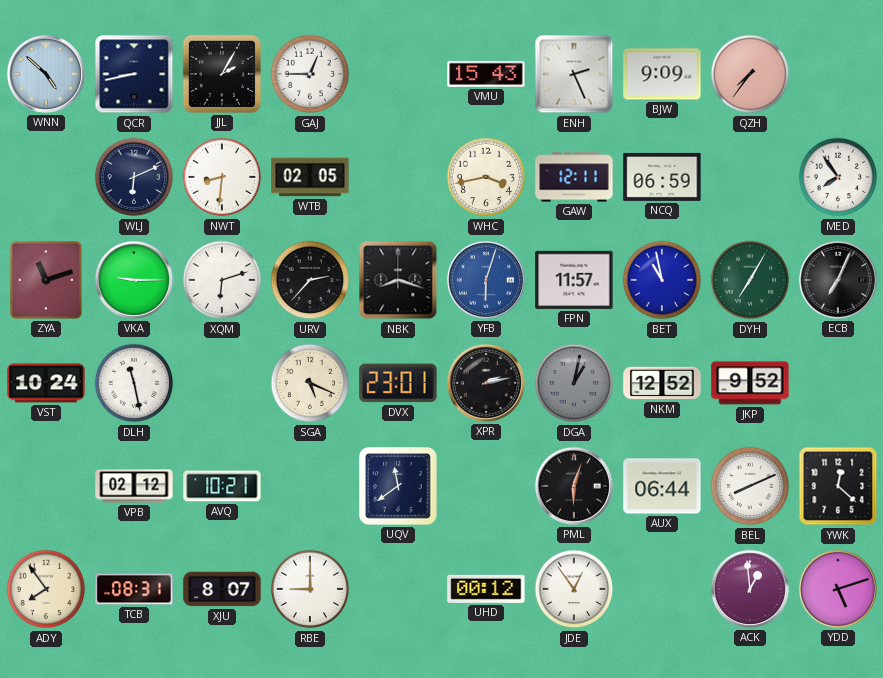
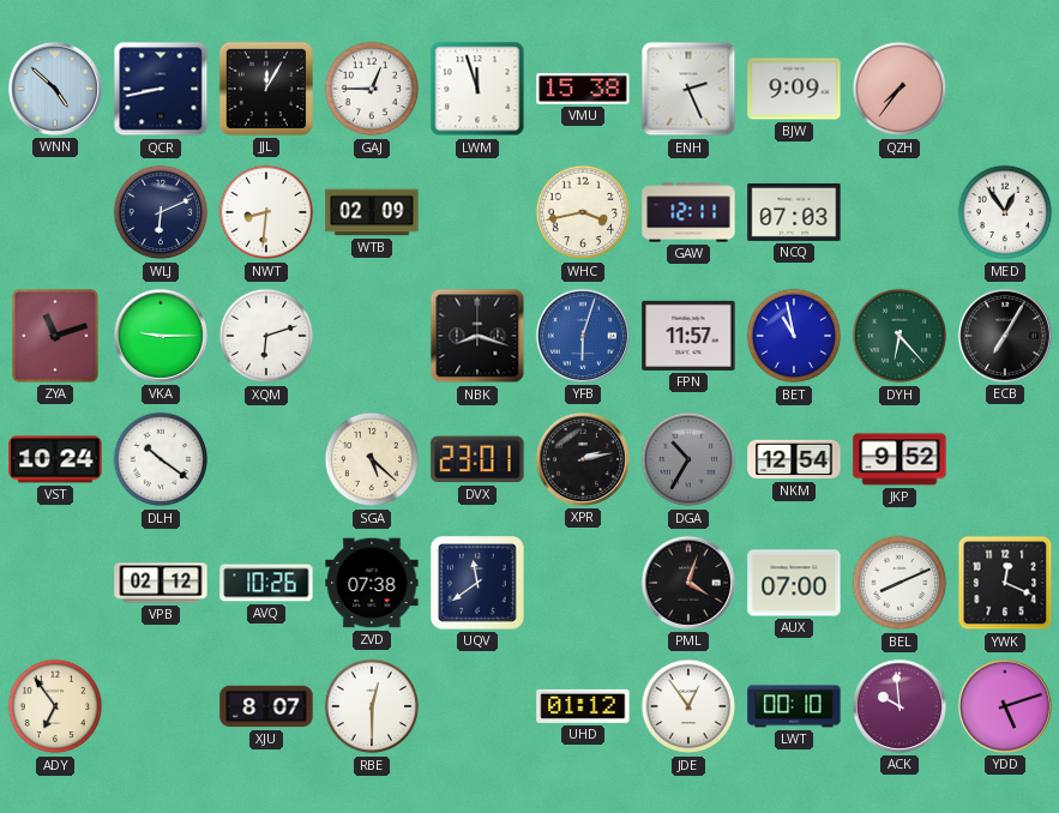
JJL: 2:05 -> 12:05
LWM: none -> 11:57
VMU: 15:43 -> 15:38
WTB: 02:05 -> 02:09
NCQ: 06:59 -> 07:03
MED: 7:54 -> 12:54
URV: 2:37 -> none
DYH: 7:05 -> 6:23
ECB: 7:04 -> 7:05
DLH: 11:28 -> 10:21
SGA: 5:19 -> 5:22
DGA: 1:02 -> 10:35
NKM: 12:52 -> 12:54
AVQ: 10:21 -> 10:26
ZVD: none -> 07:38
PML: 6:03 -> 4:03
AUX: 06:44 -> 07:00
YWK: 12:22 -> 12:19
ADY: 7:54 -> 6:54
TCB: 08:31 -> none
RBE: 9:00 -> 12:30
UHD: 00:12 -> 01:12
LWT: none -> 00:10
ACK: 12:59 -> 9:59
